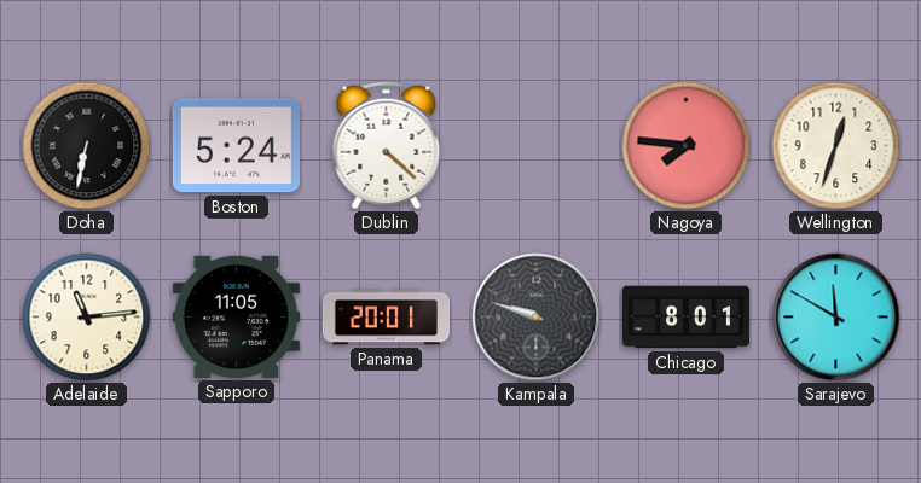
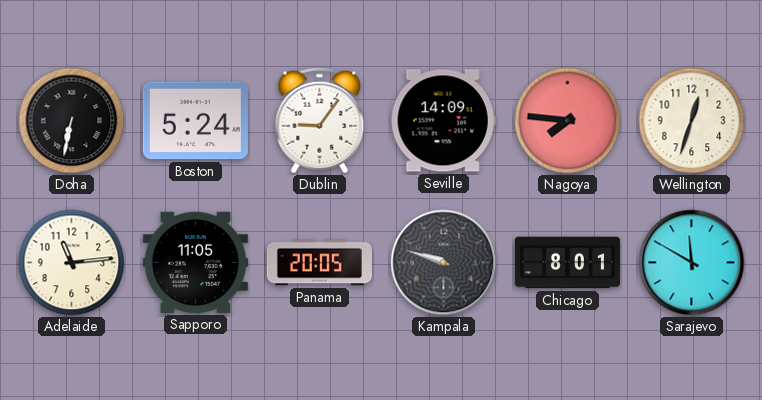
Dublin: 4:22 -> 9:06
Seville: none -> 14:09
Panama: 20:01 -> 20:05
